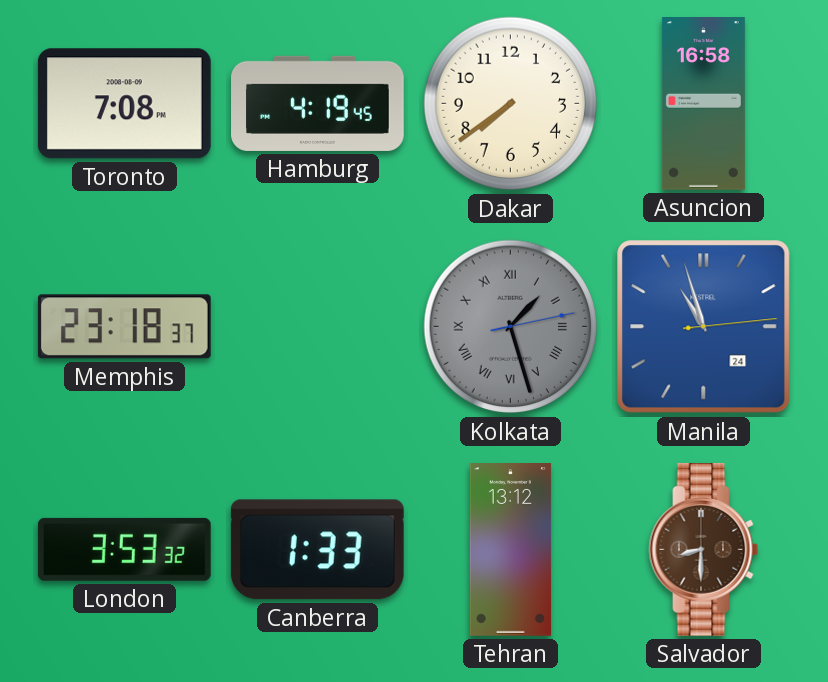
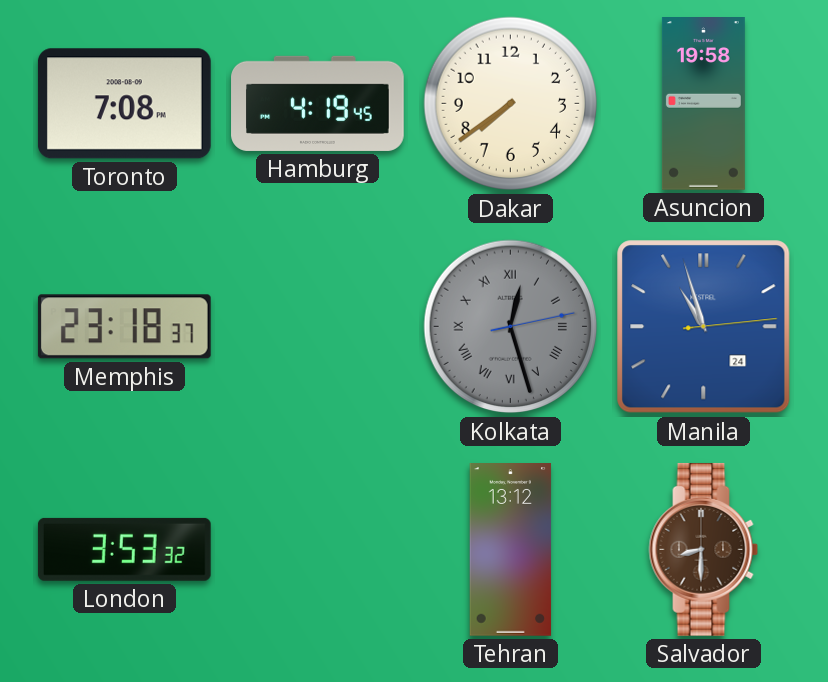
Asuncion: 16:58 -> 19:58
Kolkata: 1:27 -> 12:27
Canberra: 1:33 -> none
